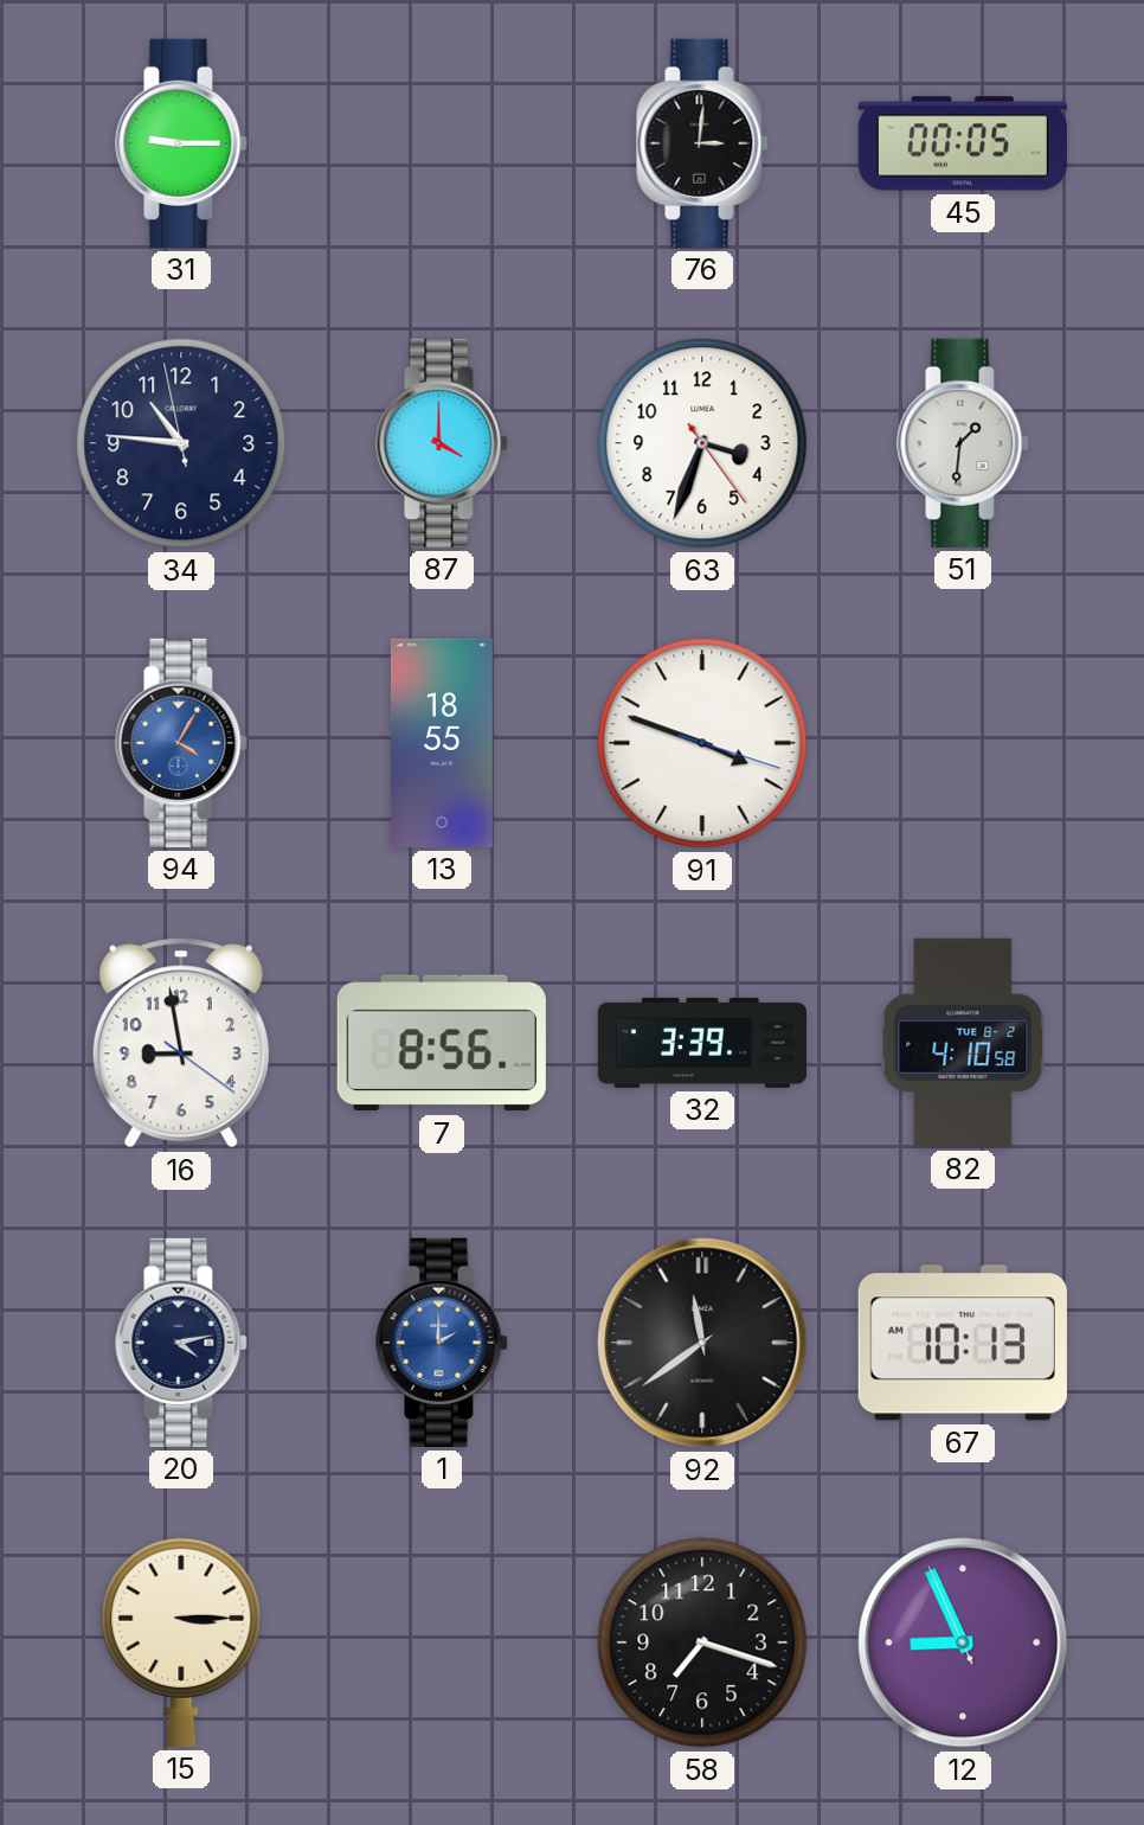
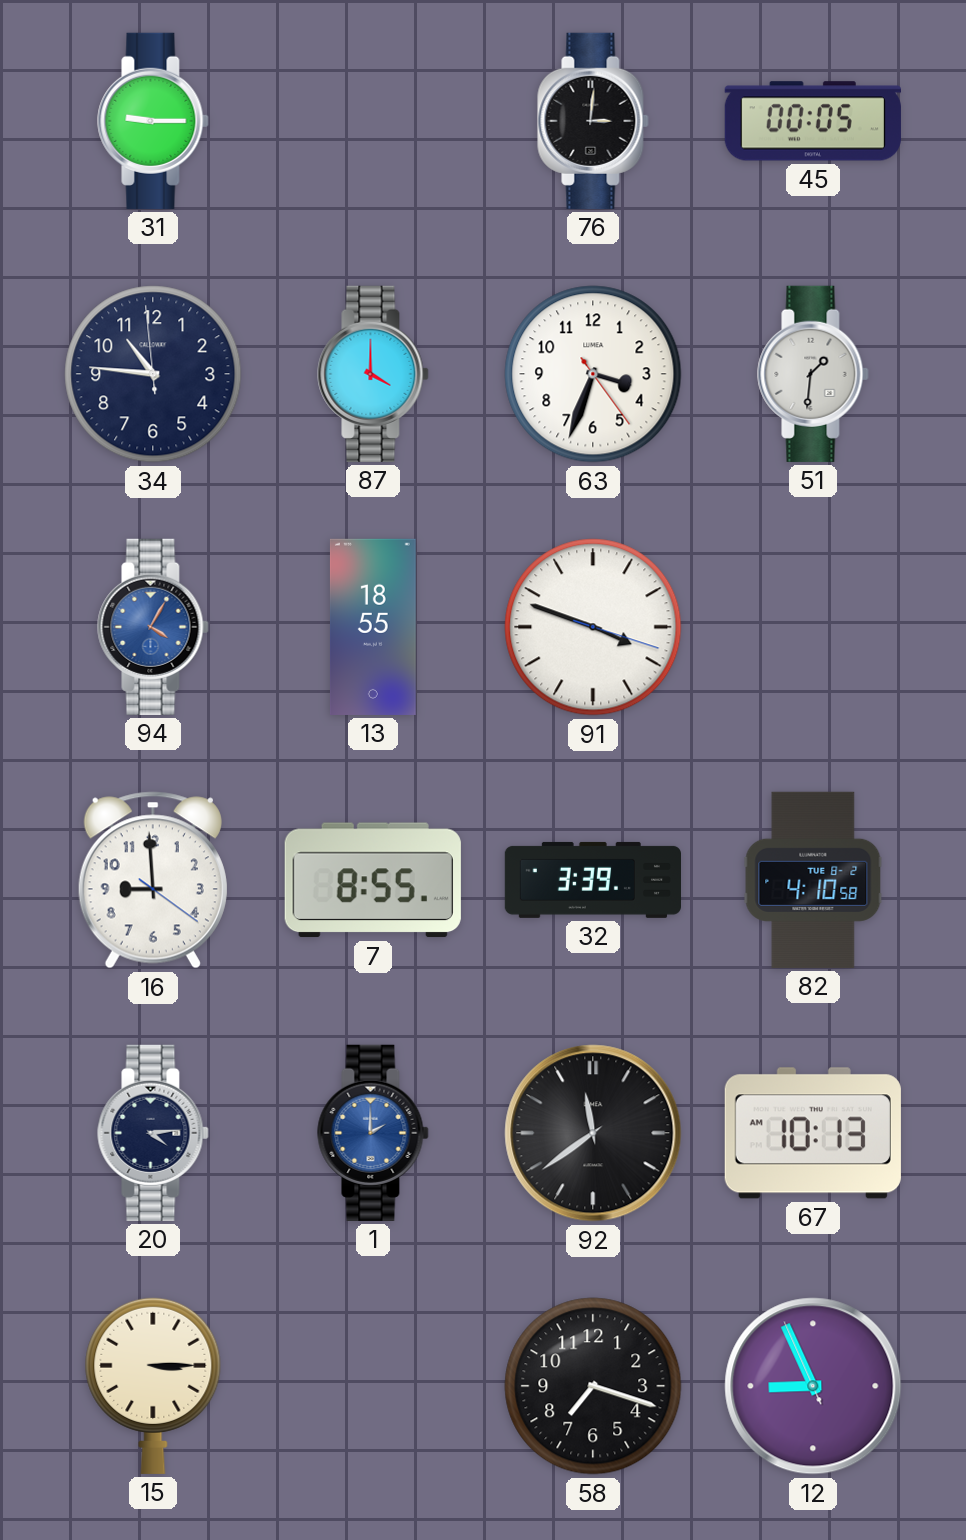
34: 10:45:58 -> 10:45:59
16: 8:58 -> 8:59
7: 8:56 -> 8:55
20: 4:13 -> 4:14
